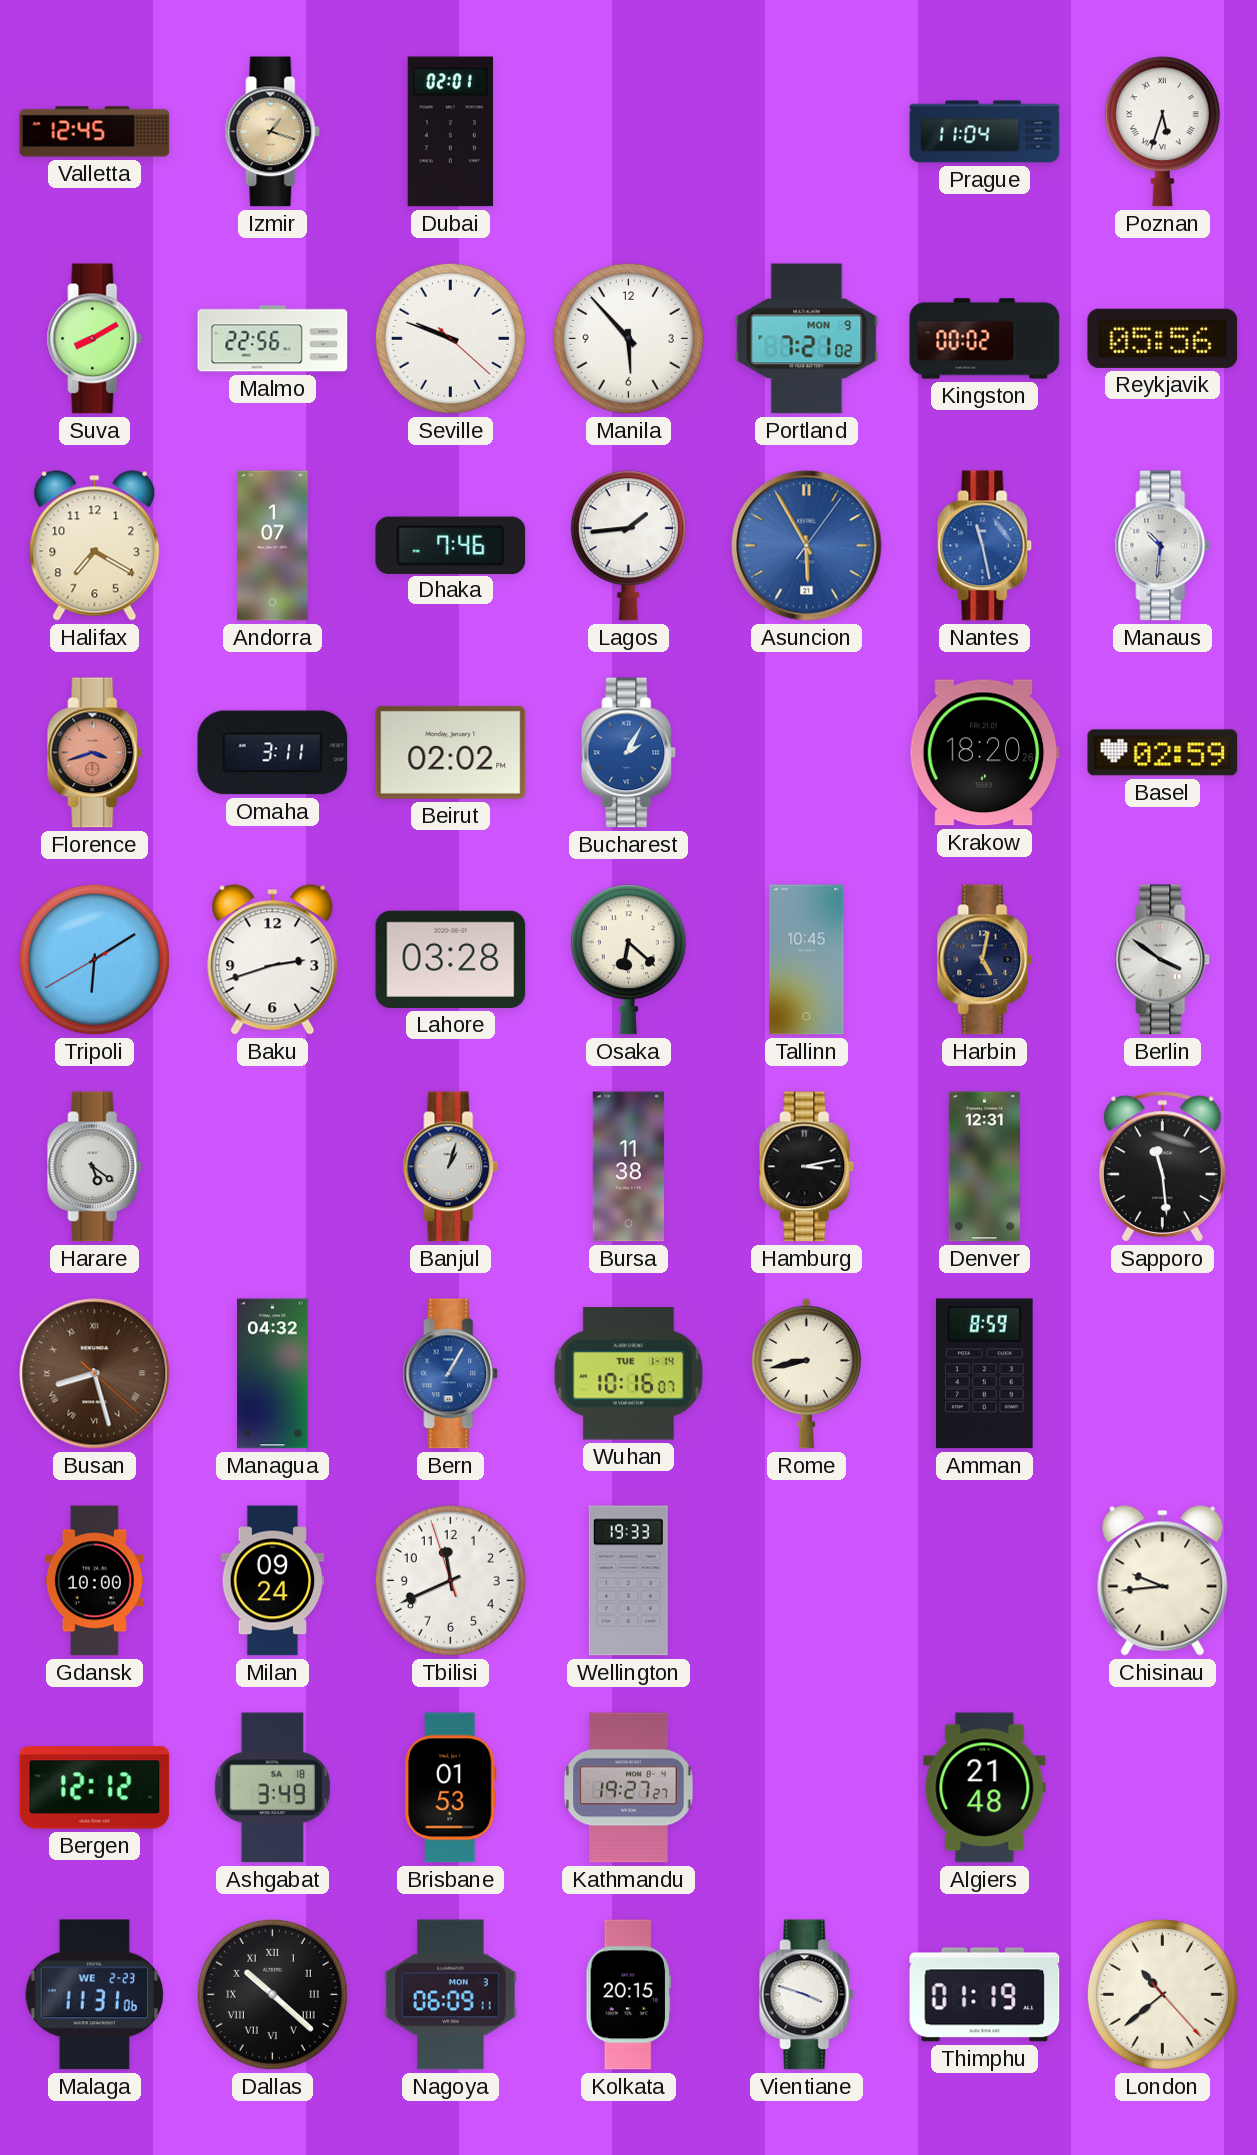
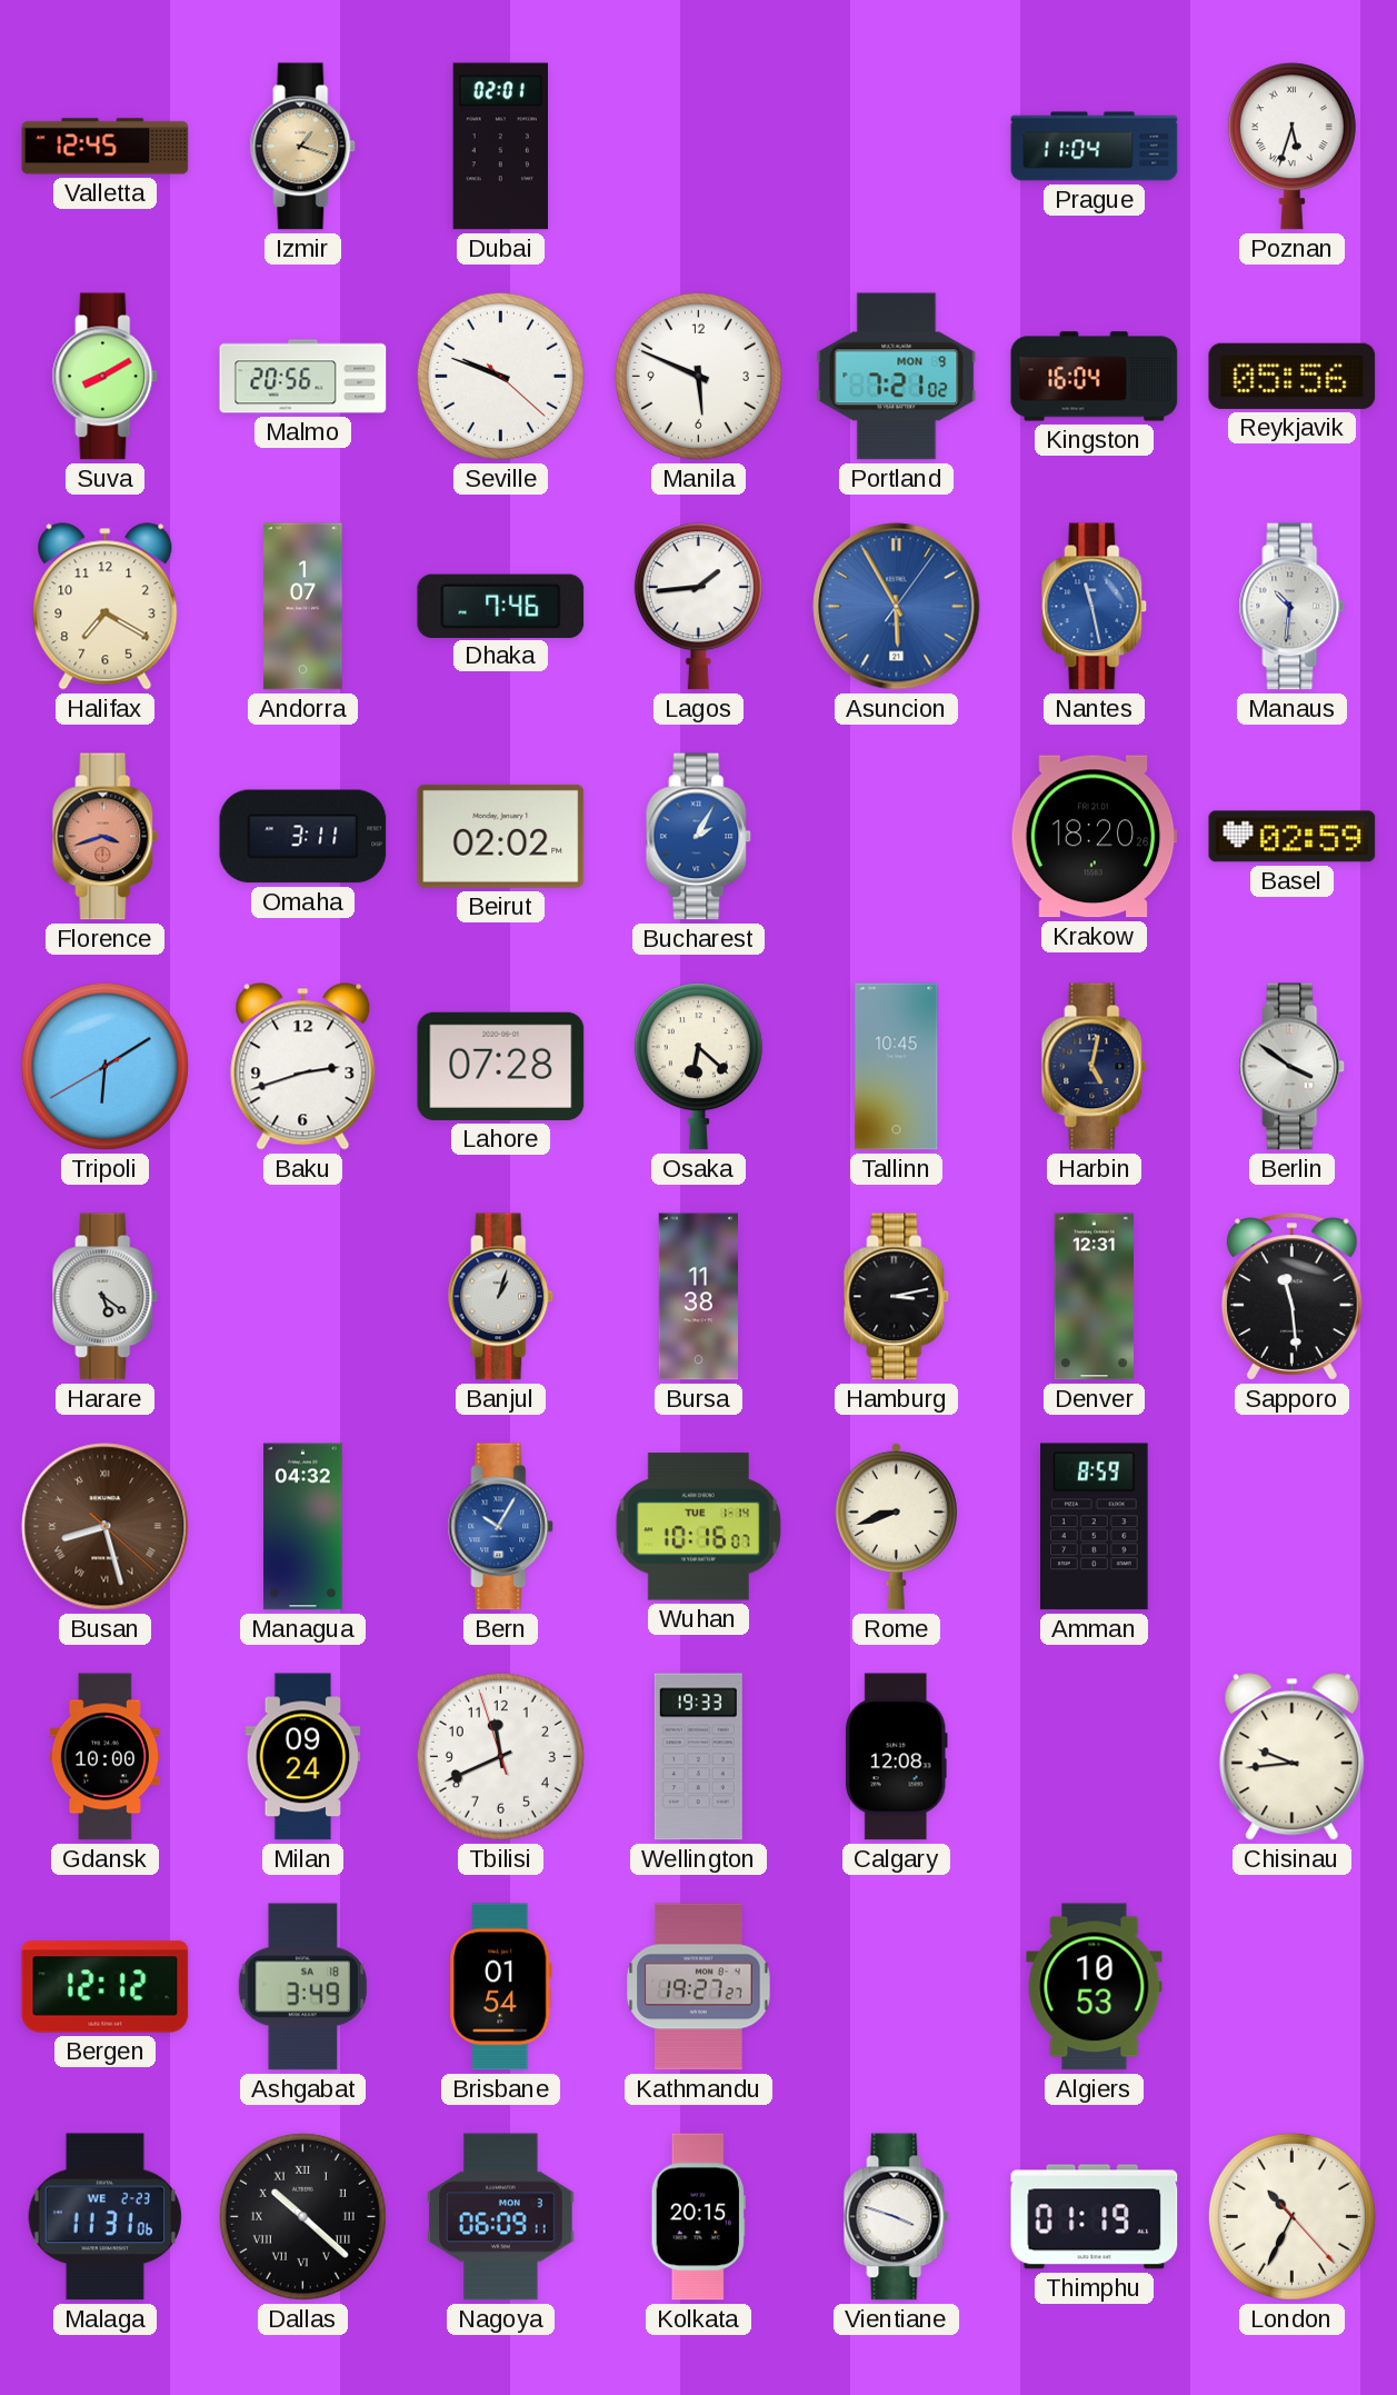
Malmo: 22:56 -> 20:56
Manila: 5:53 -> 5:49
Kingston: 00:02 -> 16:04
Lahore: 03:28 -> 07:28
Bern: 1:05 -> 10:05
Rome: 8:43 -> 8:42
Calgary: none -> 12:08
Brisbane: 01:53 -> 01:54
Algiers: 21:48 -> 10:53
London: 10:38 -> 10:34
